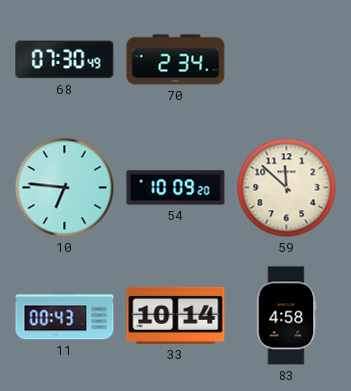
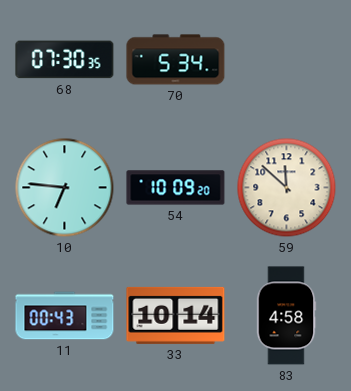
68: 07:30:49 -> 07:30:35
70: 2:34 -> 5:34
